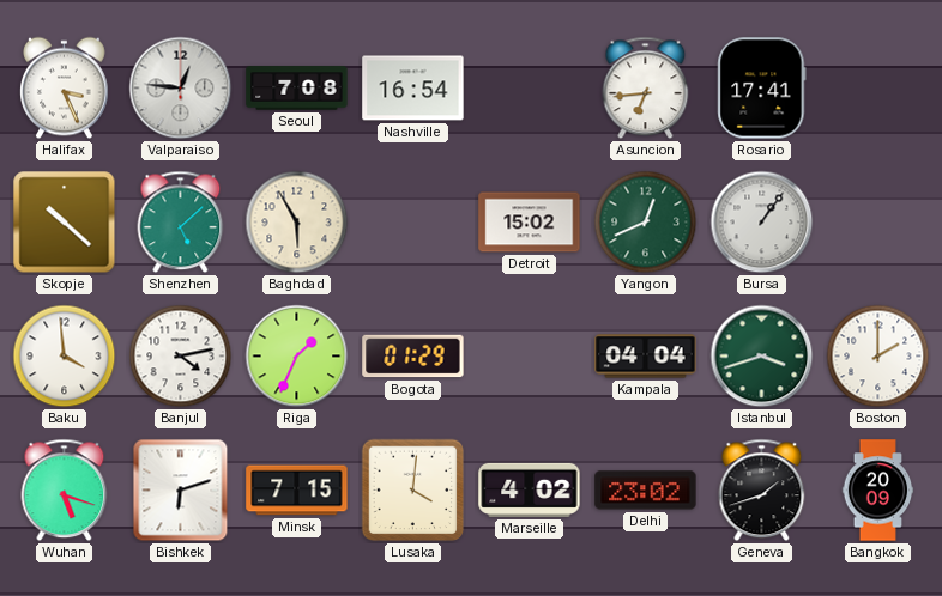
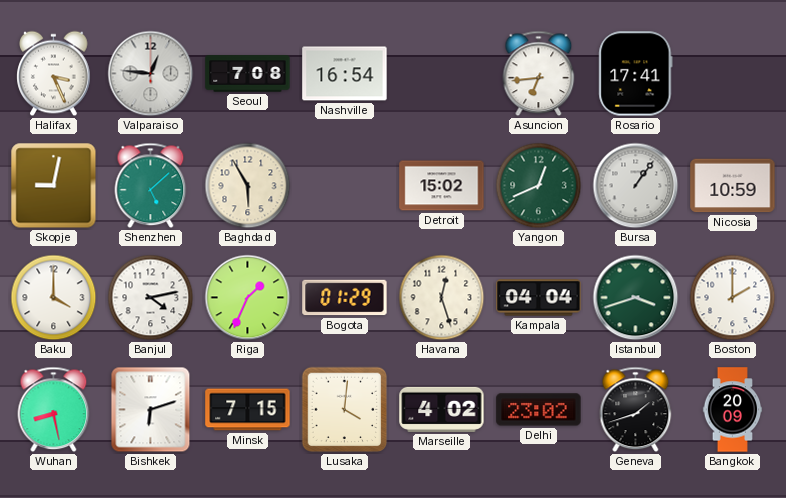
Skopje: 10:22 -> 9:02
Nicosia: none -> 10:59
Baku: 3:59 -> 4:00
Havana: none -> 12:27
Wuhan: 5:18 -> 8:28
